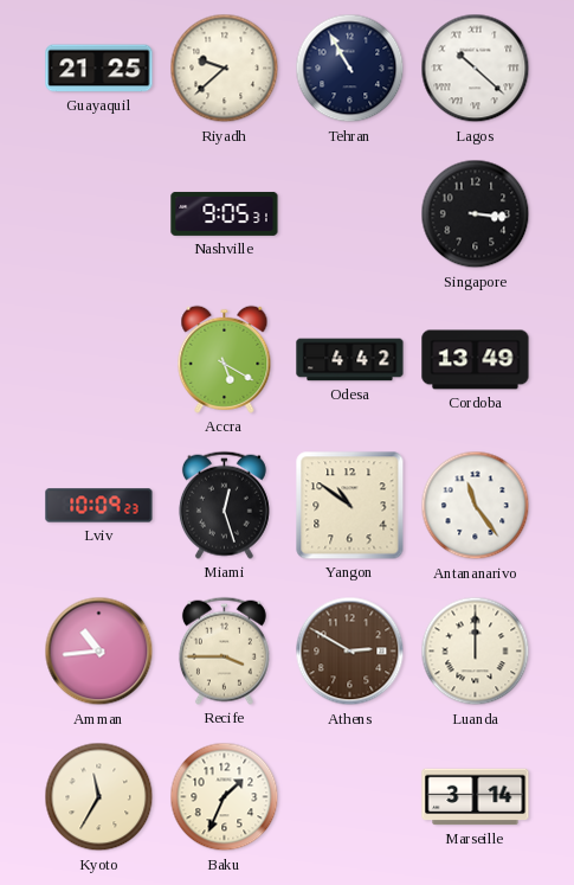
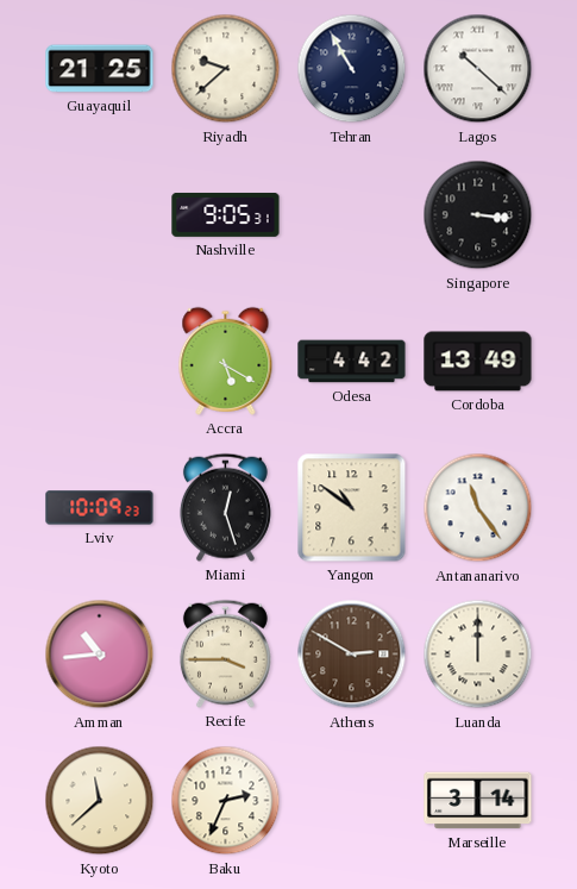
Kyoto: 11:35 -> 11:38
Baku: 1:34 -> 2:34
